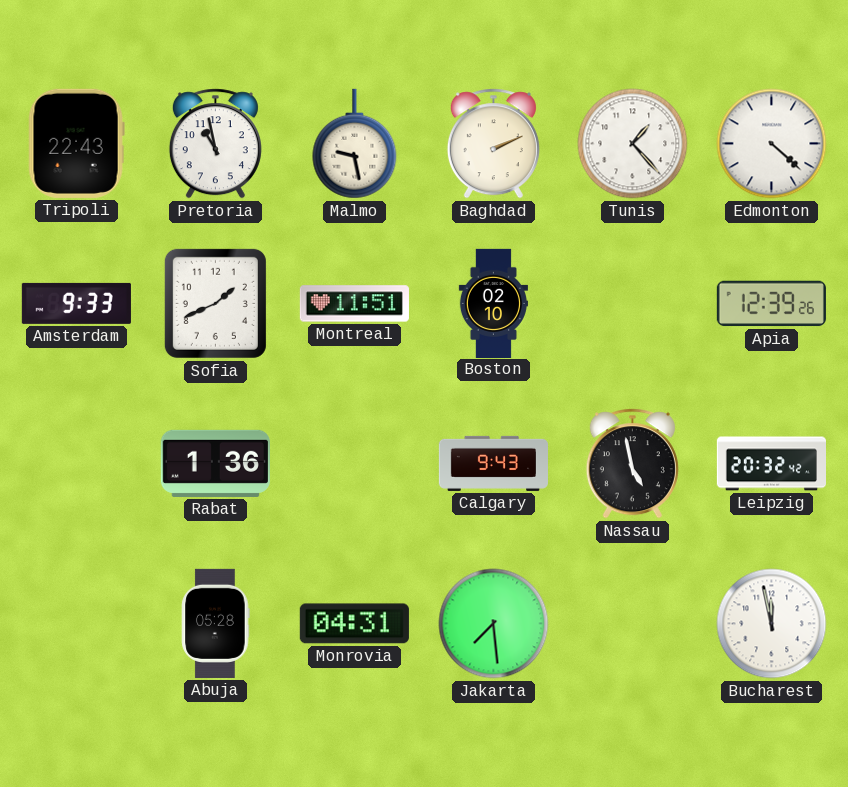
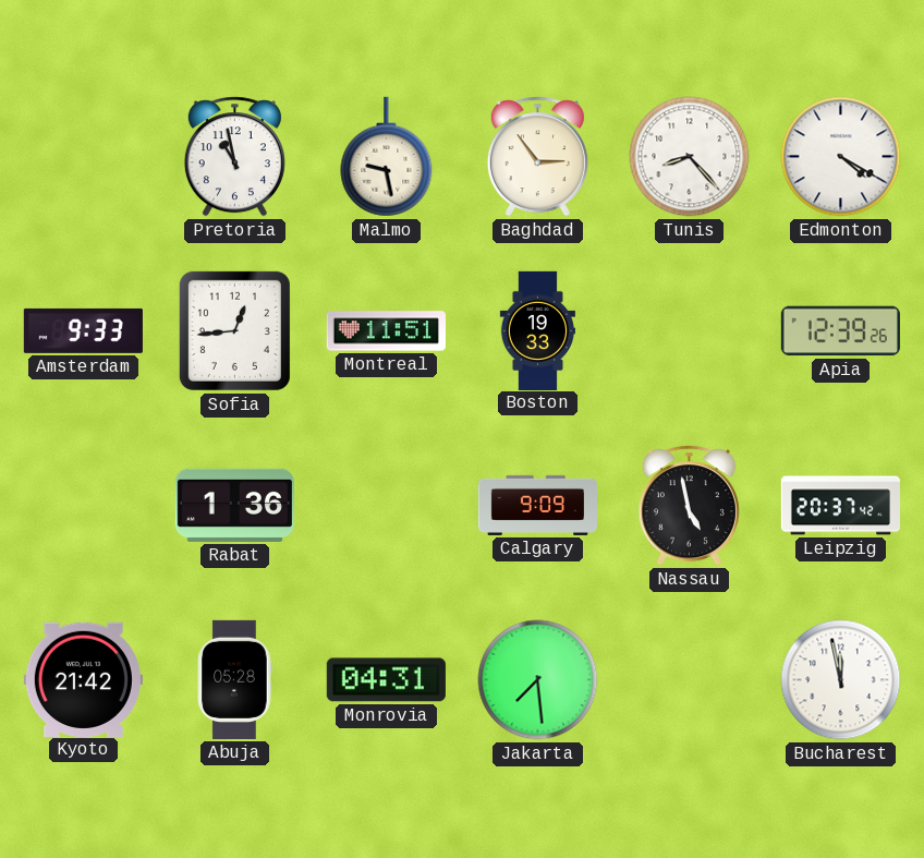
Tripoli: 22:43 -> none
Baghdad: 2:11 -> 2:54
Tunis: 1:23 -> 8:23
Edmonton: 4:22 -> 4:20
Sofia: 1:41 -> 12:44
Boston: 02:10 -> 19:33
Calgary: 9:43 -> 9:09
Leipzig: 20:32 -> 20:37
Kyoto: none -> 21:42
